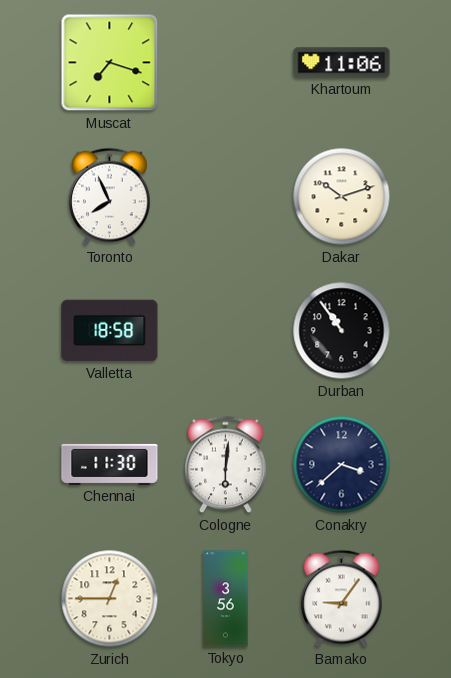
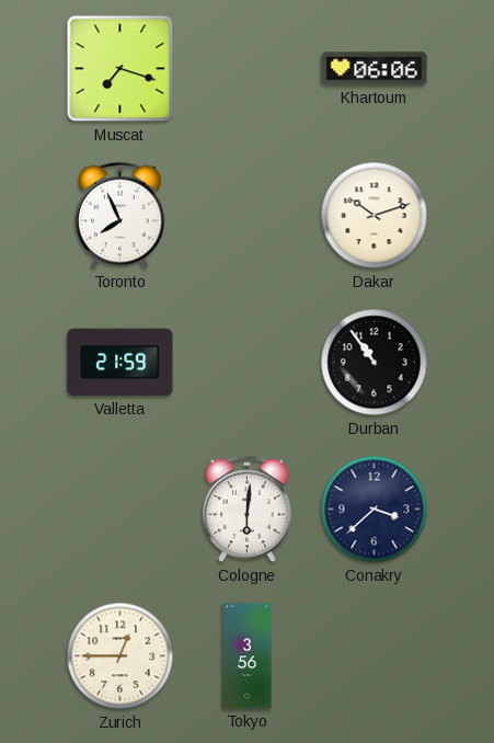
Khartoum: 11:06 -> 06:06
Valletta: 18:58 -> 21:59
Chennai: 11:30 -> none
Bamako: 9:06 -> none
